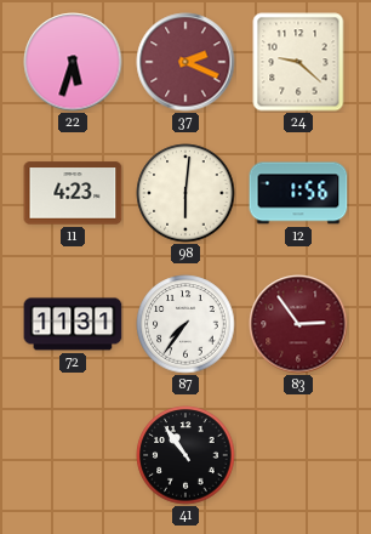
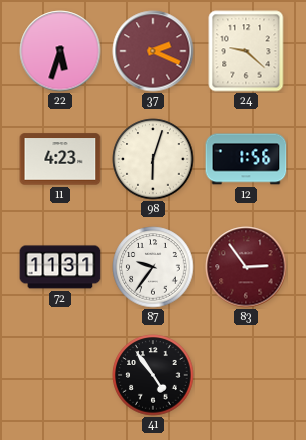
98: 6:01 -> 6:03
87: 7:36 -> 9:36
41: 10:54 -> 4:54
